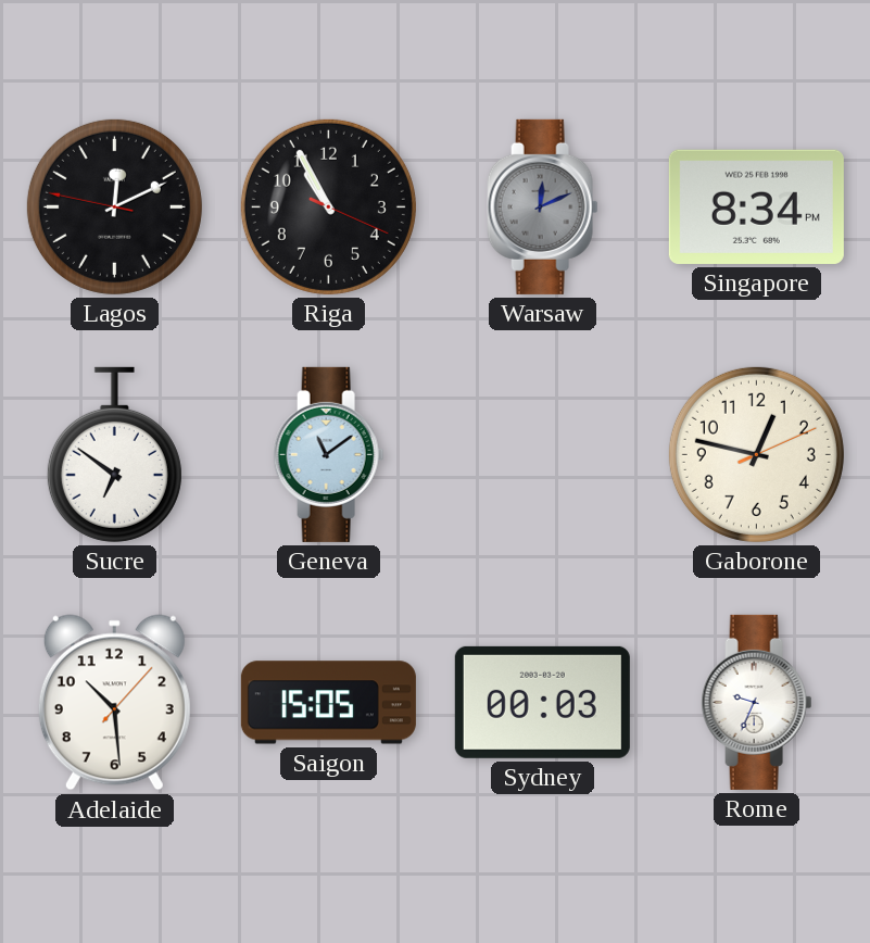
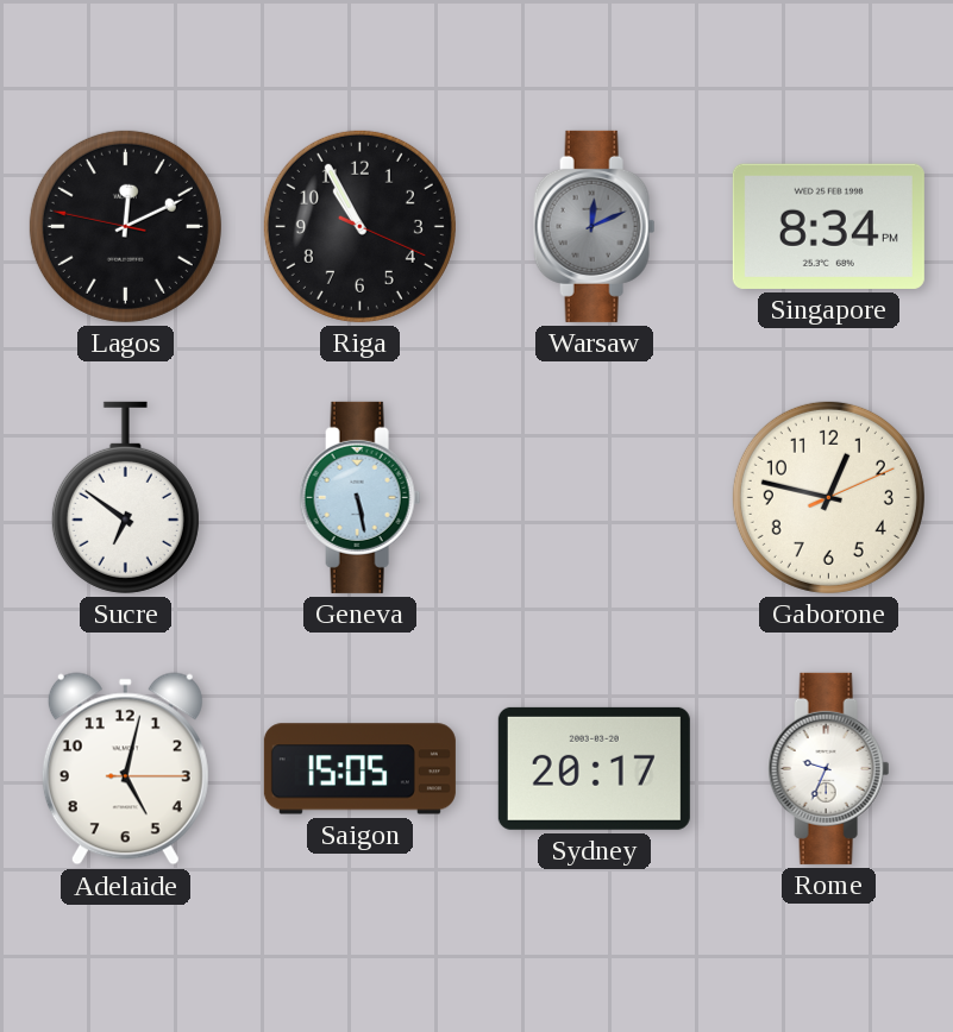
Geneva: 11:09 -> 5:28
Adelaide: 10:29 -> 5:02
Sydney: 00:03 -> 20:17
